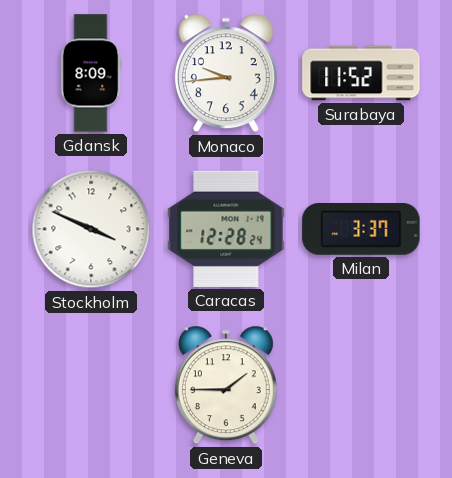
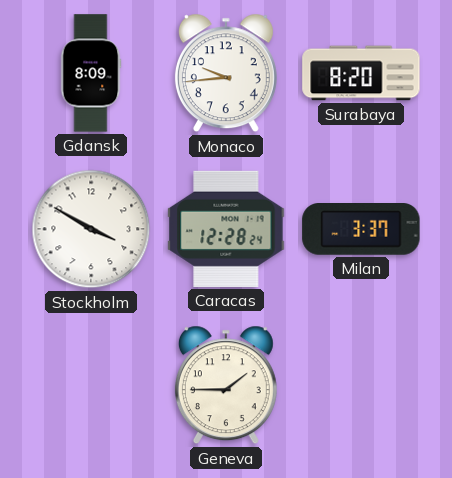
Surabaya: 11:52 -> 8:20
Stockholm: 3:49 -> 3:50
